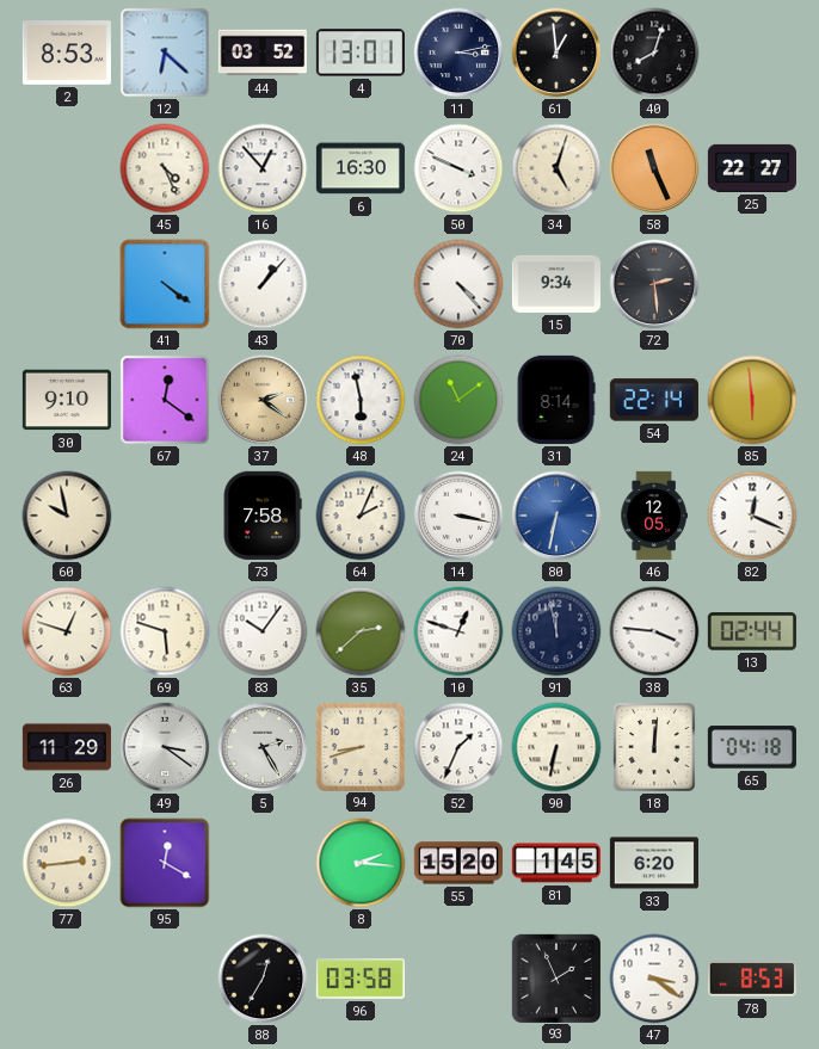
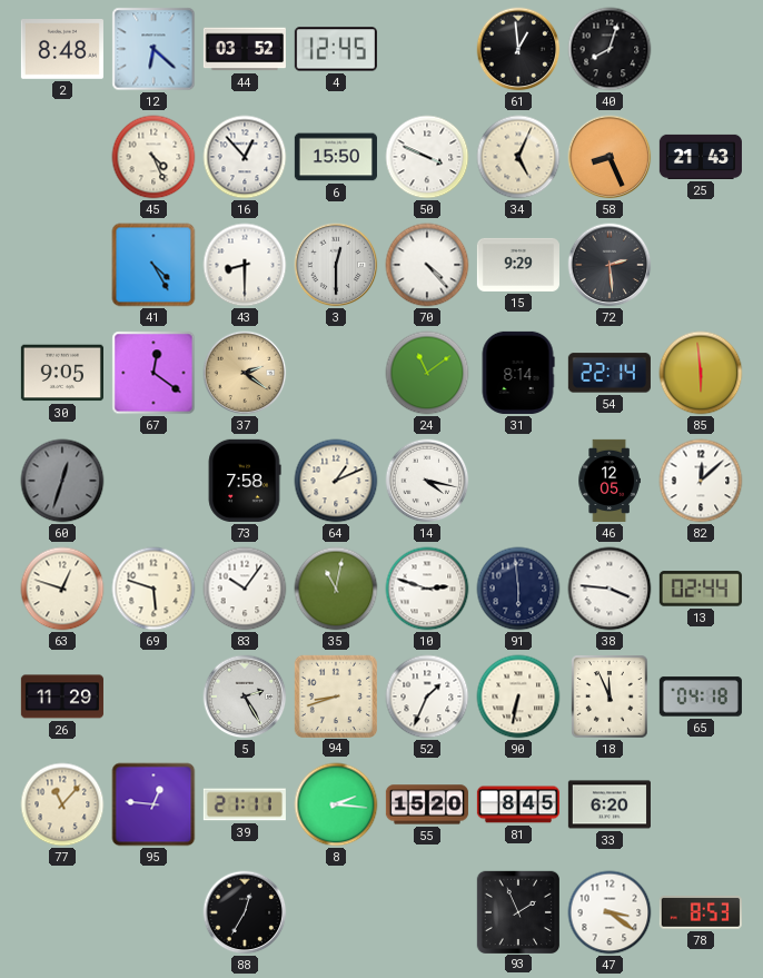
2: 8:53 -> 8:48
4: 13:01 -> 12:45
11: 3:13 -> none
6: 16:30 -> 15:50
34: 5:03 -> 5:04
58: 11:26 -> 8:26
25: 22:27 -> 21:43
41: 4:21 -> 4:25
43: 1:07 -> 8:30
3: none -> 12:30
15: 9:34 -> 9:29
30: 9:10 -> 9:05
48: 5:58 -> none
60: 9:58 -> 12:33
60 dial: cream -> grey
64: 2:04 -> 1:11
14: 3:17 -> 4:17
80: 6:32 -> none
82: 12:19 -> 12:08
35: 2:38 -> 11:02
10: 12:48 -> 2:48
91: 11:58 -> 5:59
49: 3:21 -> none
18: 12:01 -> 11:56
77: 2:44 -> 11:07
95: 12:20 -> 12:46
39: none -> 21:11
81: 1:45 -> 8:45
96: 03:58 -> none
